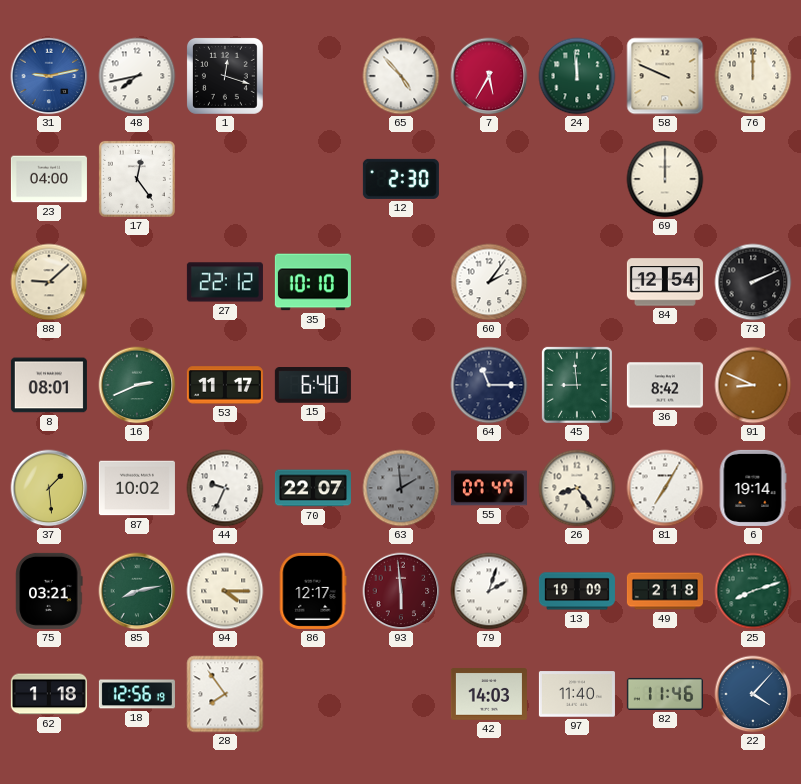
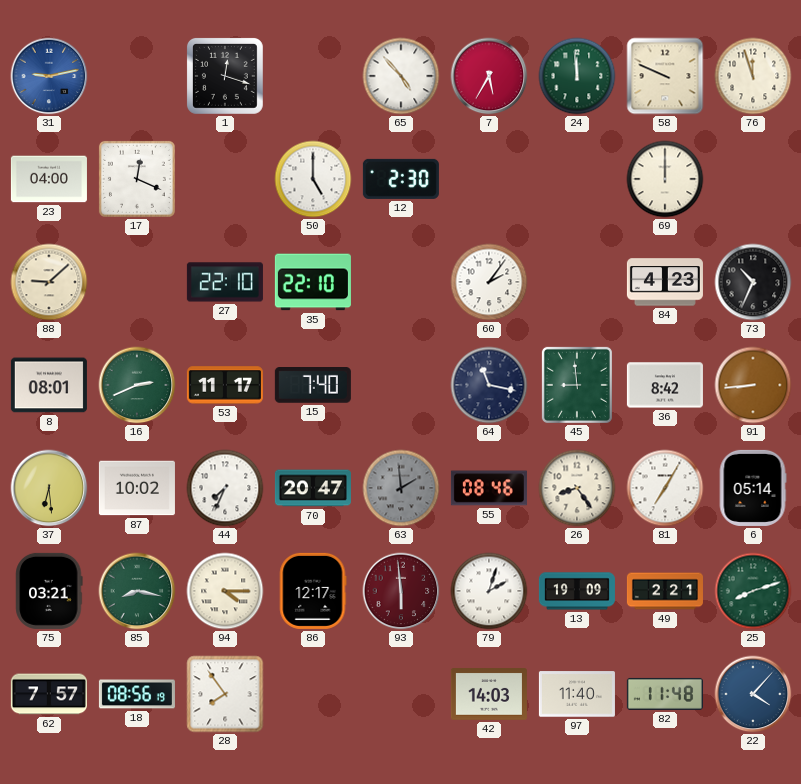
48: 7:43 -> none
76: 12:00 -> 11:57
17: 12:24 -> 12:19
50: none -> 5:00
27: 22:12 -> 22:10
35: 10:10 -> 22:10
84: 12:54 -> 4:23
73: 2:11 -> 10:34
15: 6:40 -> 7:40
64: 11:15 -> 11:17
91: 8:49 -> 8:44
37: 1:29 -> 6:29
44: 9:34 -> 7:34
70: 22:07 -> 20:47
55: 07:47 -> 08:46
6: 19:14 -> 05:14
85: 8:13 -> 8:17
49: 2:18 -> 2:21
62: 1:18 -> 7:57
18: 12:56 -> 08:56
82: 11:46 -> 11:48
